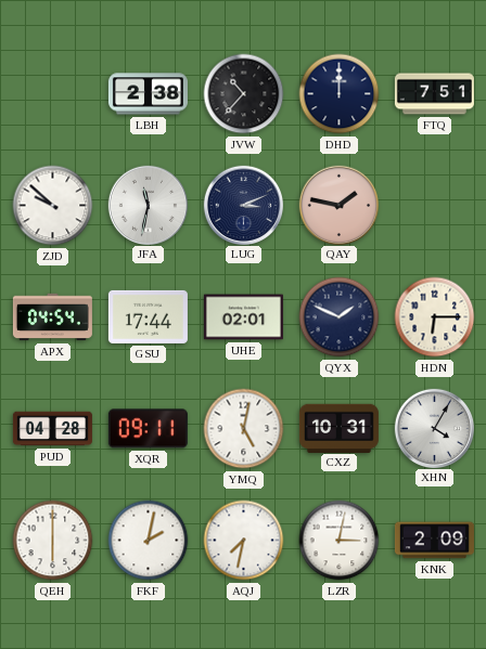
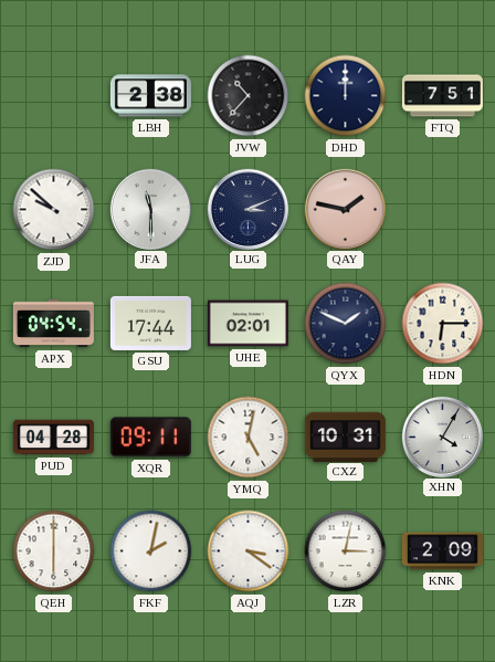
JFA: 11:32 -> 11:30
AQJ: 7:32 -> 3:21
